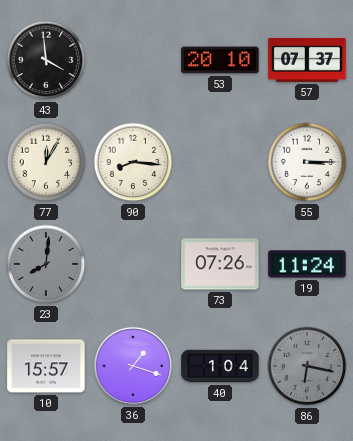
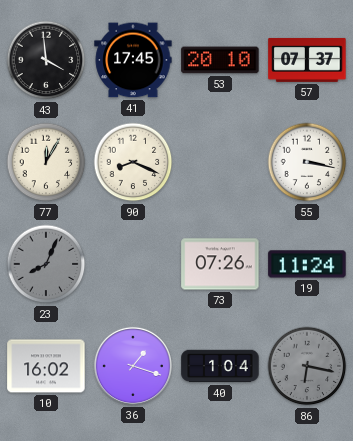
41: none -> 17:45
90: 8:16 -> 8:19
55: 3:15 -> 3:17
23: 8:01 -> 8:04
10: 15:57 -> 16:02
